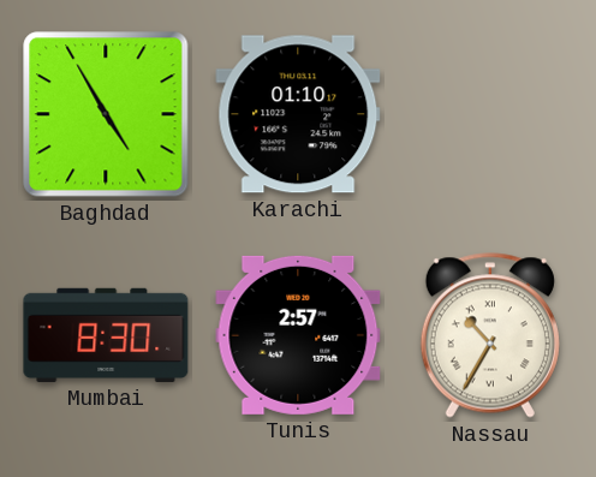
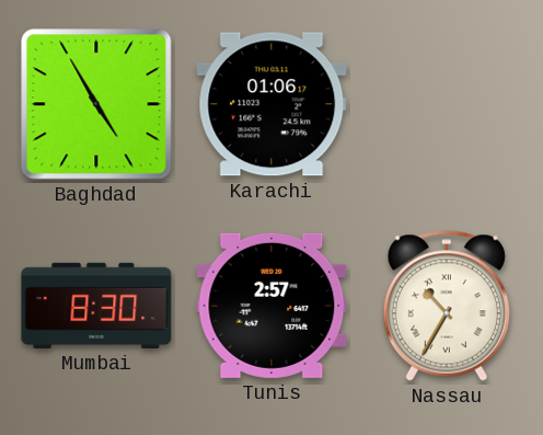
Karachi: 01:10 -> 01:06
